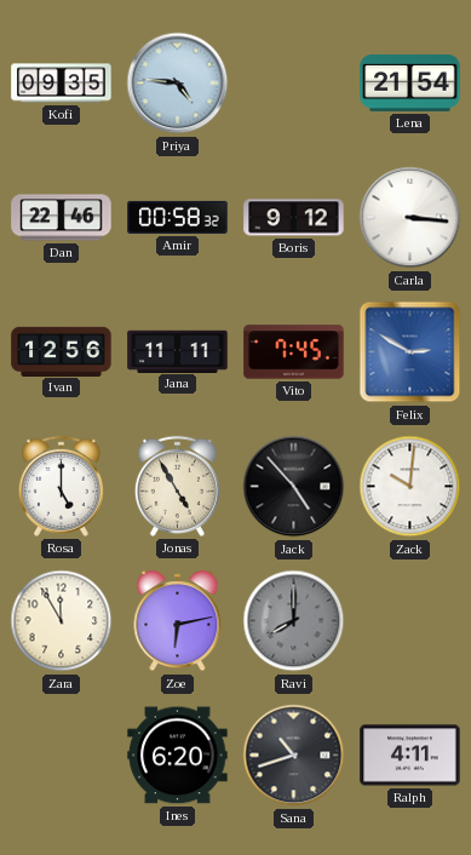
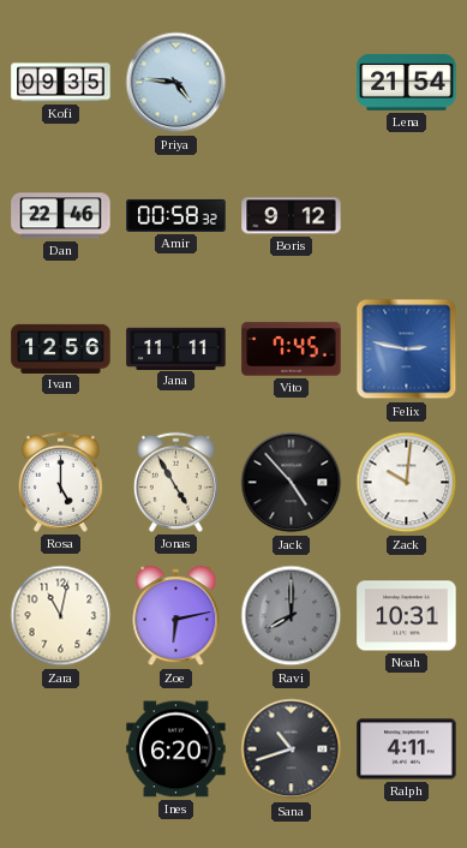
Carla: 3:16 -> none
Felix: 2:50 -> 2:47
Zara: 11:55 -> 11:02
Noah: none -> 10:31
